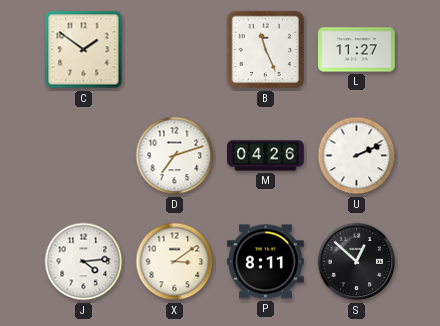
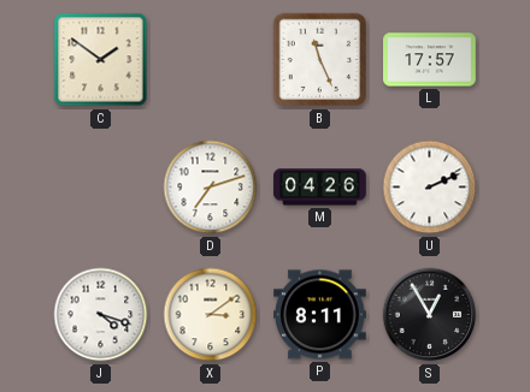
L: 11:27 -> 17:57
J: 4:14 -> 4:18
S: 12:52 -> 12:55
